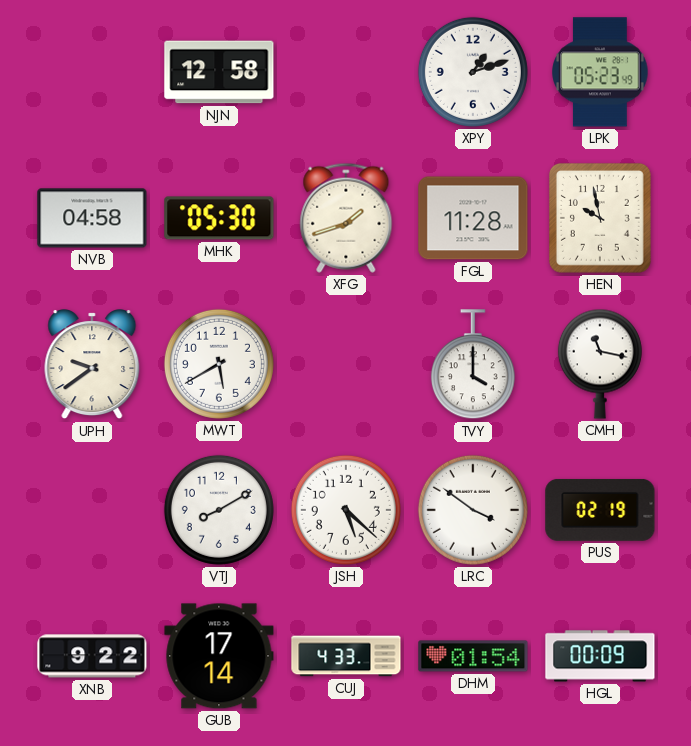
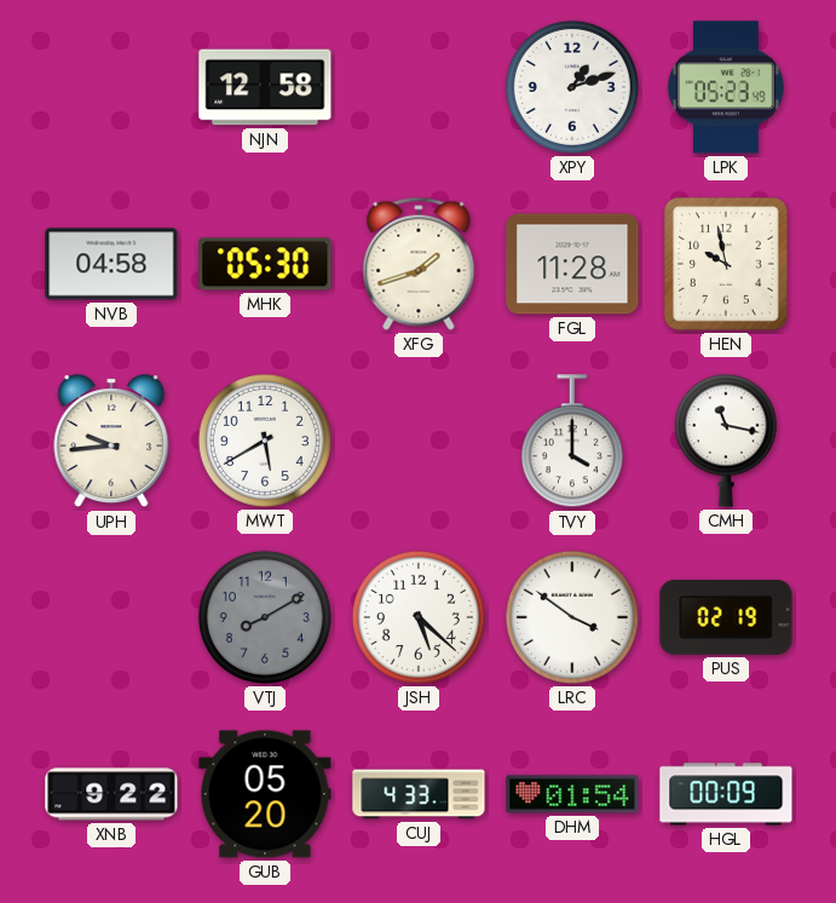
UPH: 9:39 -> 9:44
VTJ dial: white -> grey
GUB: 17:14 -> 05:20
